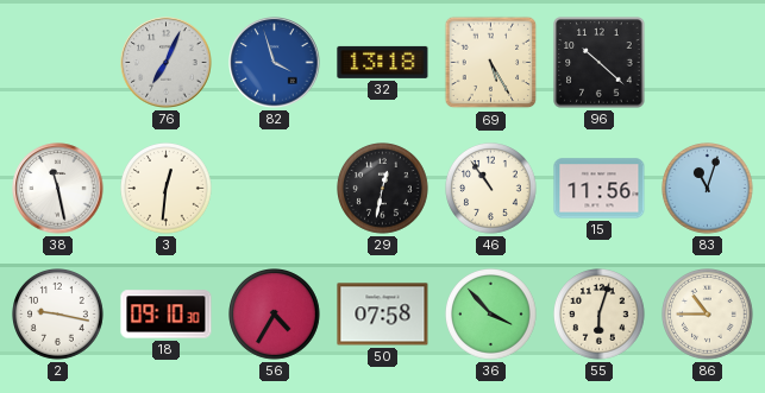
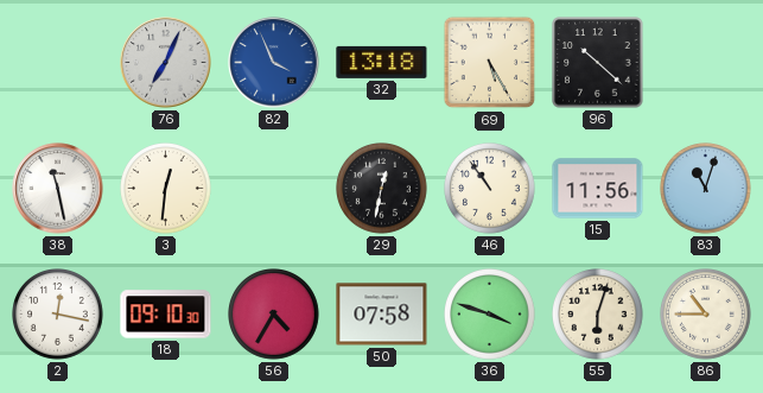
82: 3:57 -> 3:56
2: 9:17 -> 12:17
36: 3:53 -> 3:48
